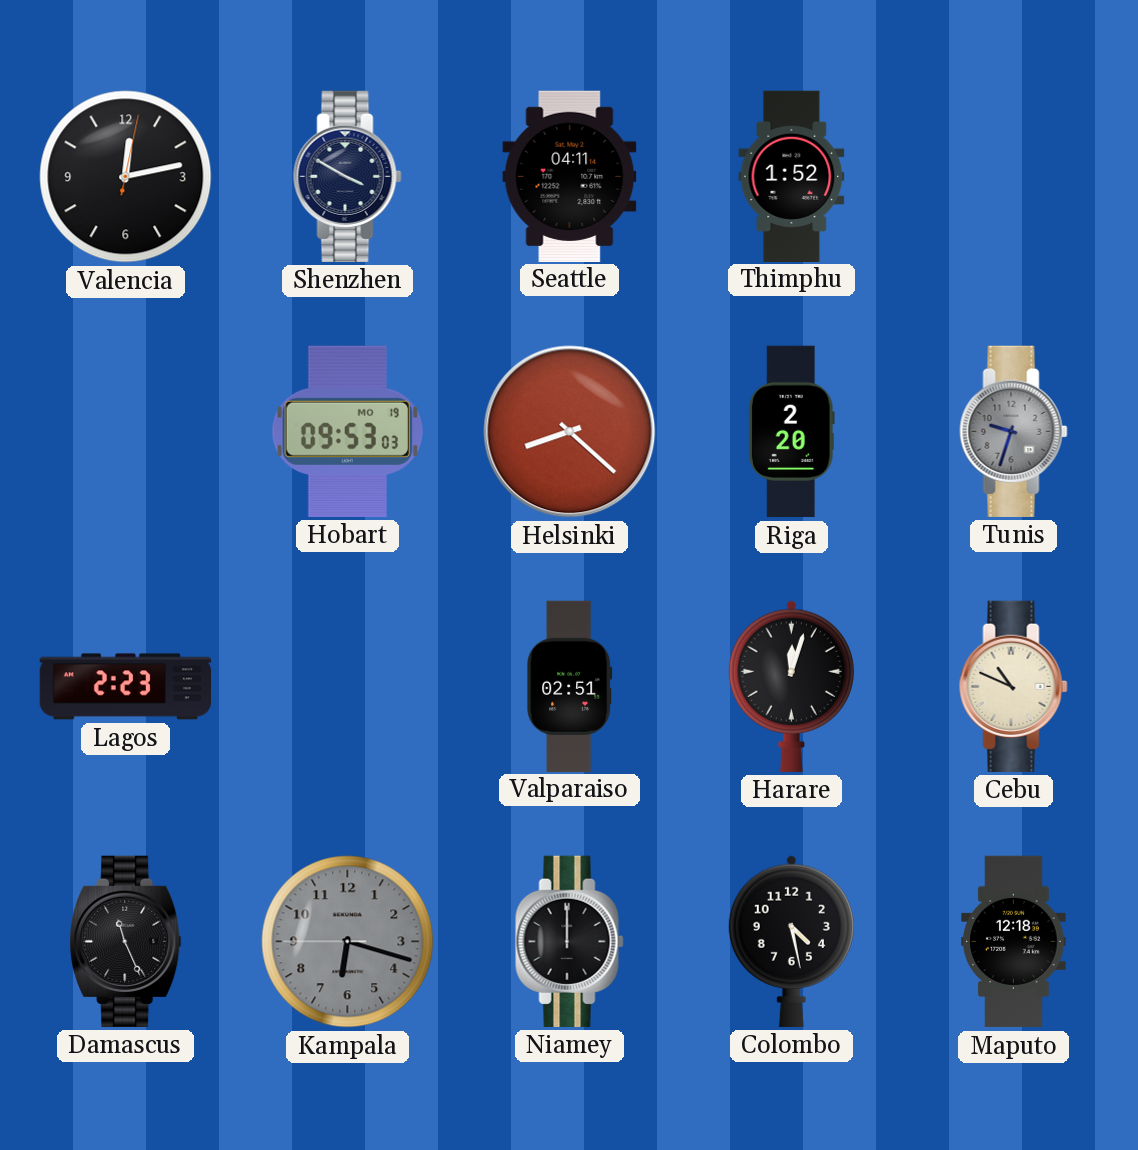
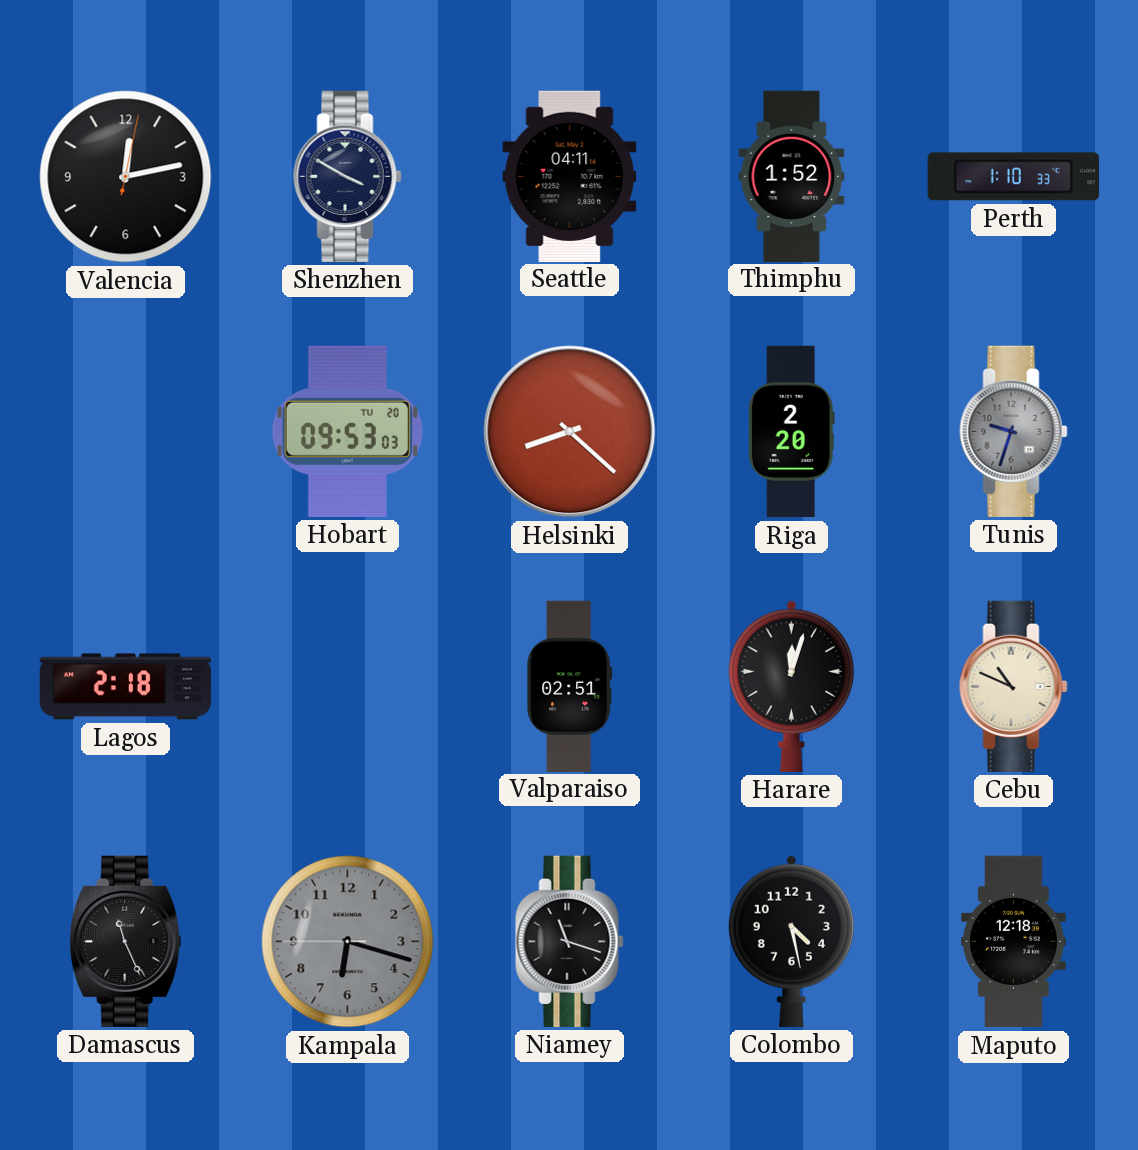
Perth: none -> 1:10
Hobart date: MO 19 -> TU 20
Lagos: 2:23 -> 2:18
Niamey: 12:00 -> 11:18
